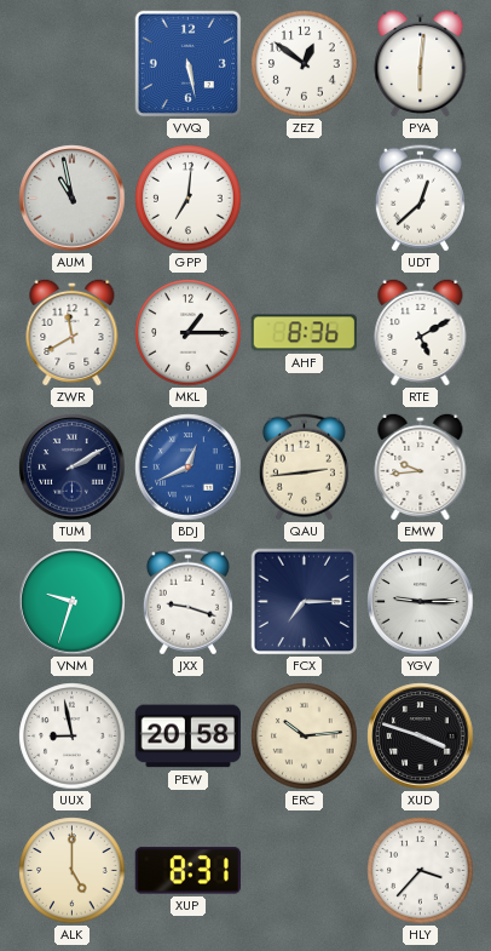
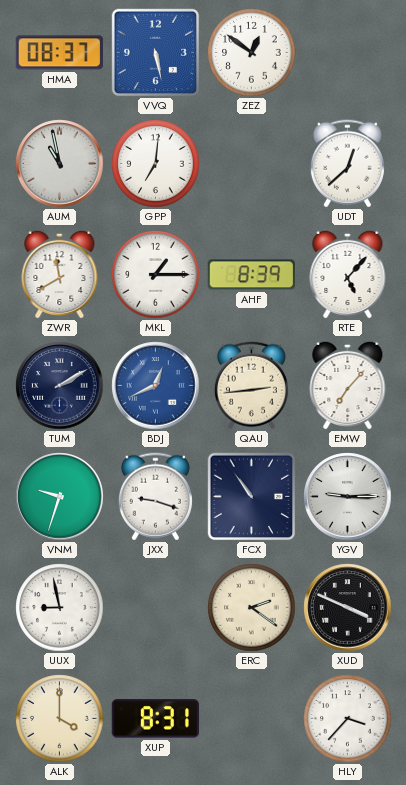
HMA: none -> 08:37
PYA: 6:01 -> none
AHF: 8:36 -> 8:39
RTE: 5:10 -> 5:07
EMW: 9:44 -> 7:07
FCX: 7:15 -> 10:54
PEW: 20:58 -> none
ERC: 10:14 -> 2:21
XUD: 3:48 -> 3:49
ALK: 5:00 -> 4:00
